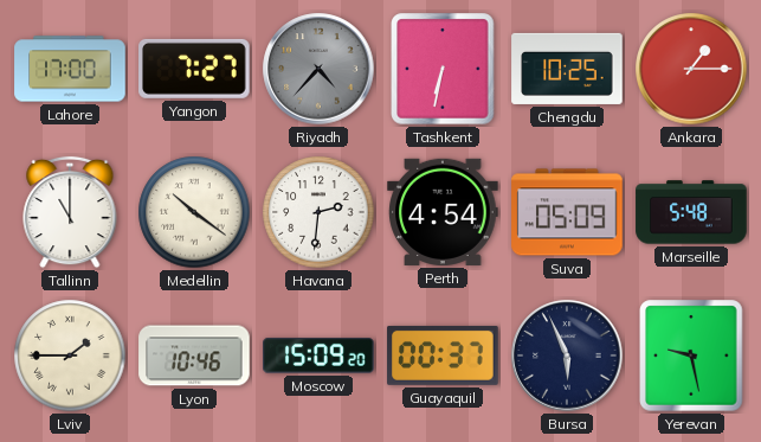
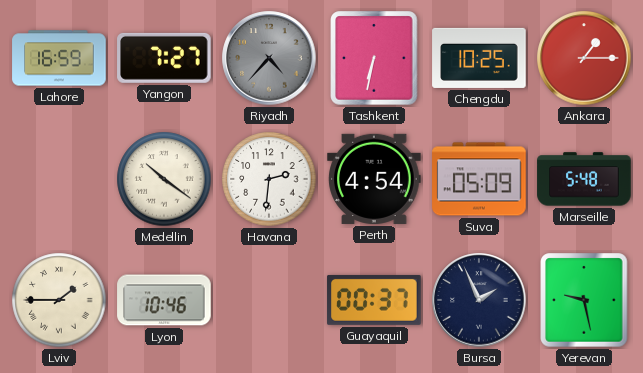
Lahore: 17:00 -> 16:59
Tallinn: 11:00 -> none
Moscow: 15:09 -> none
Bursa: 5:56 -> 1:56
